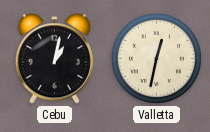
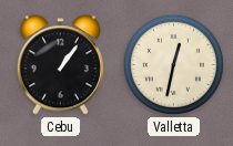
Cebu: 1:02 -> 1:06
